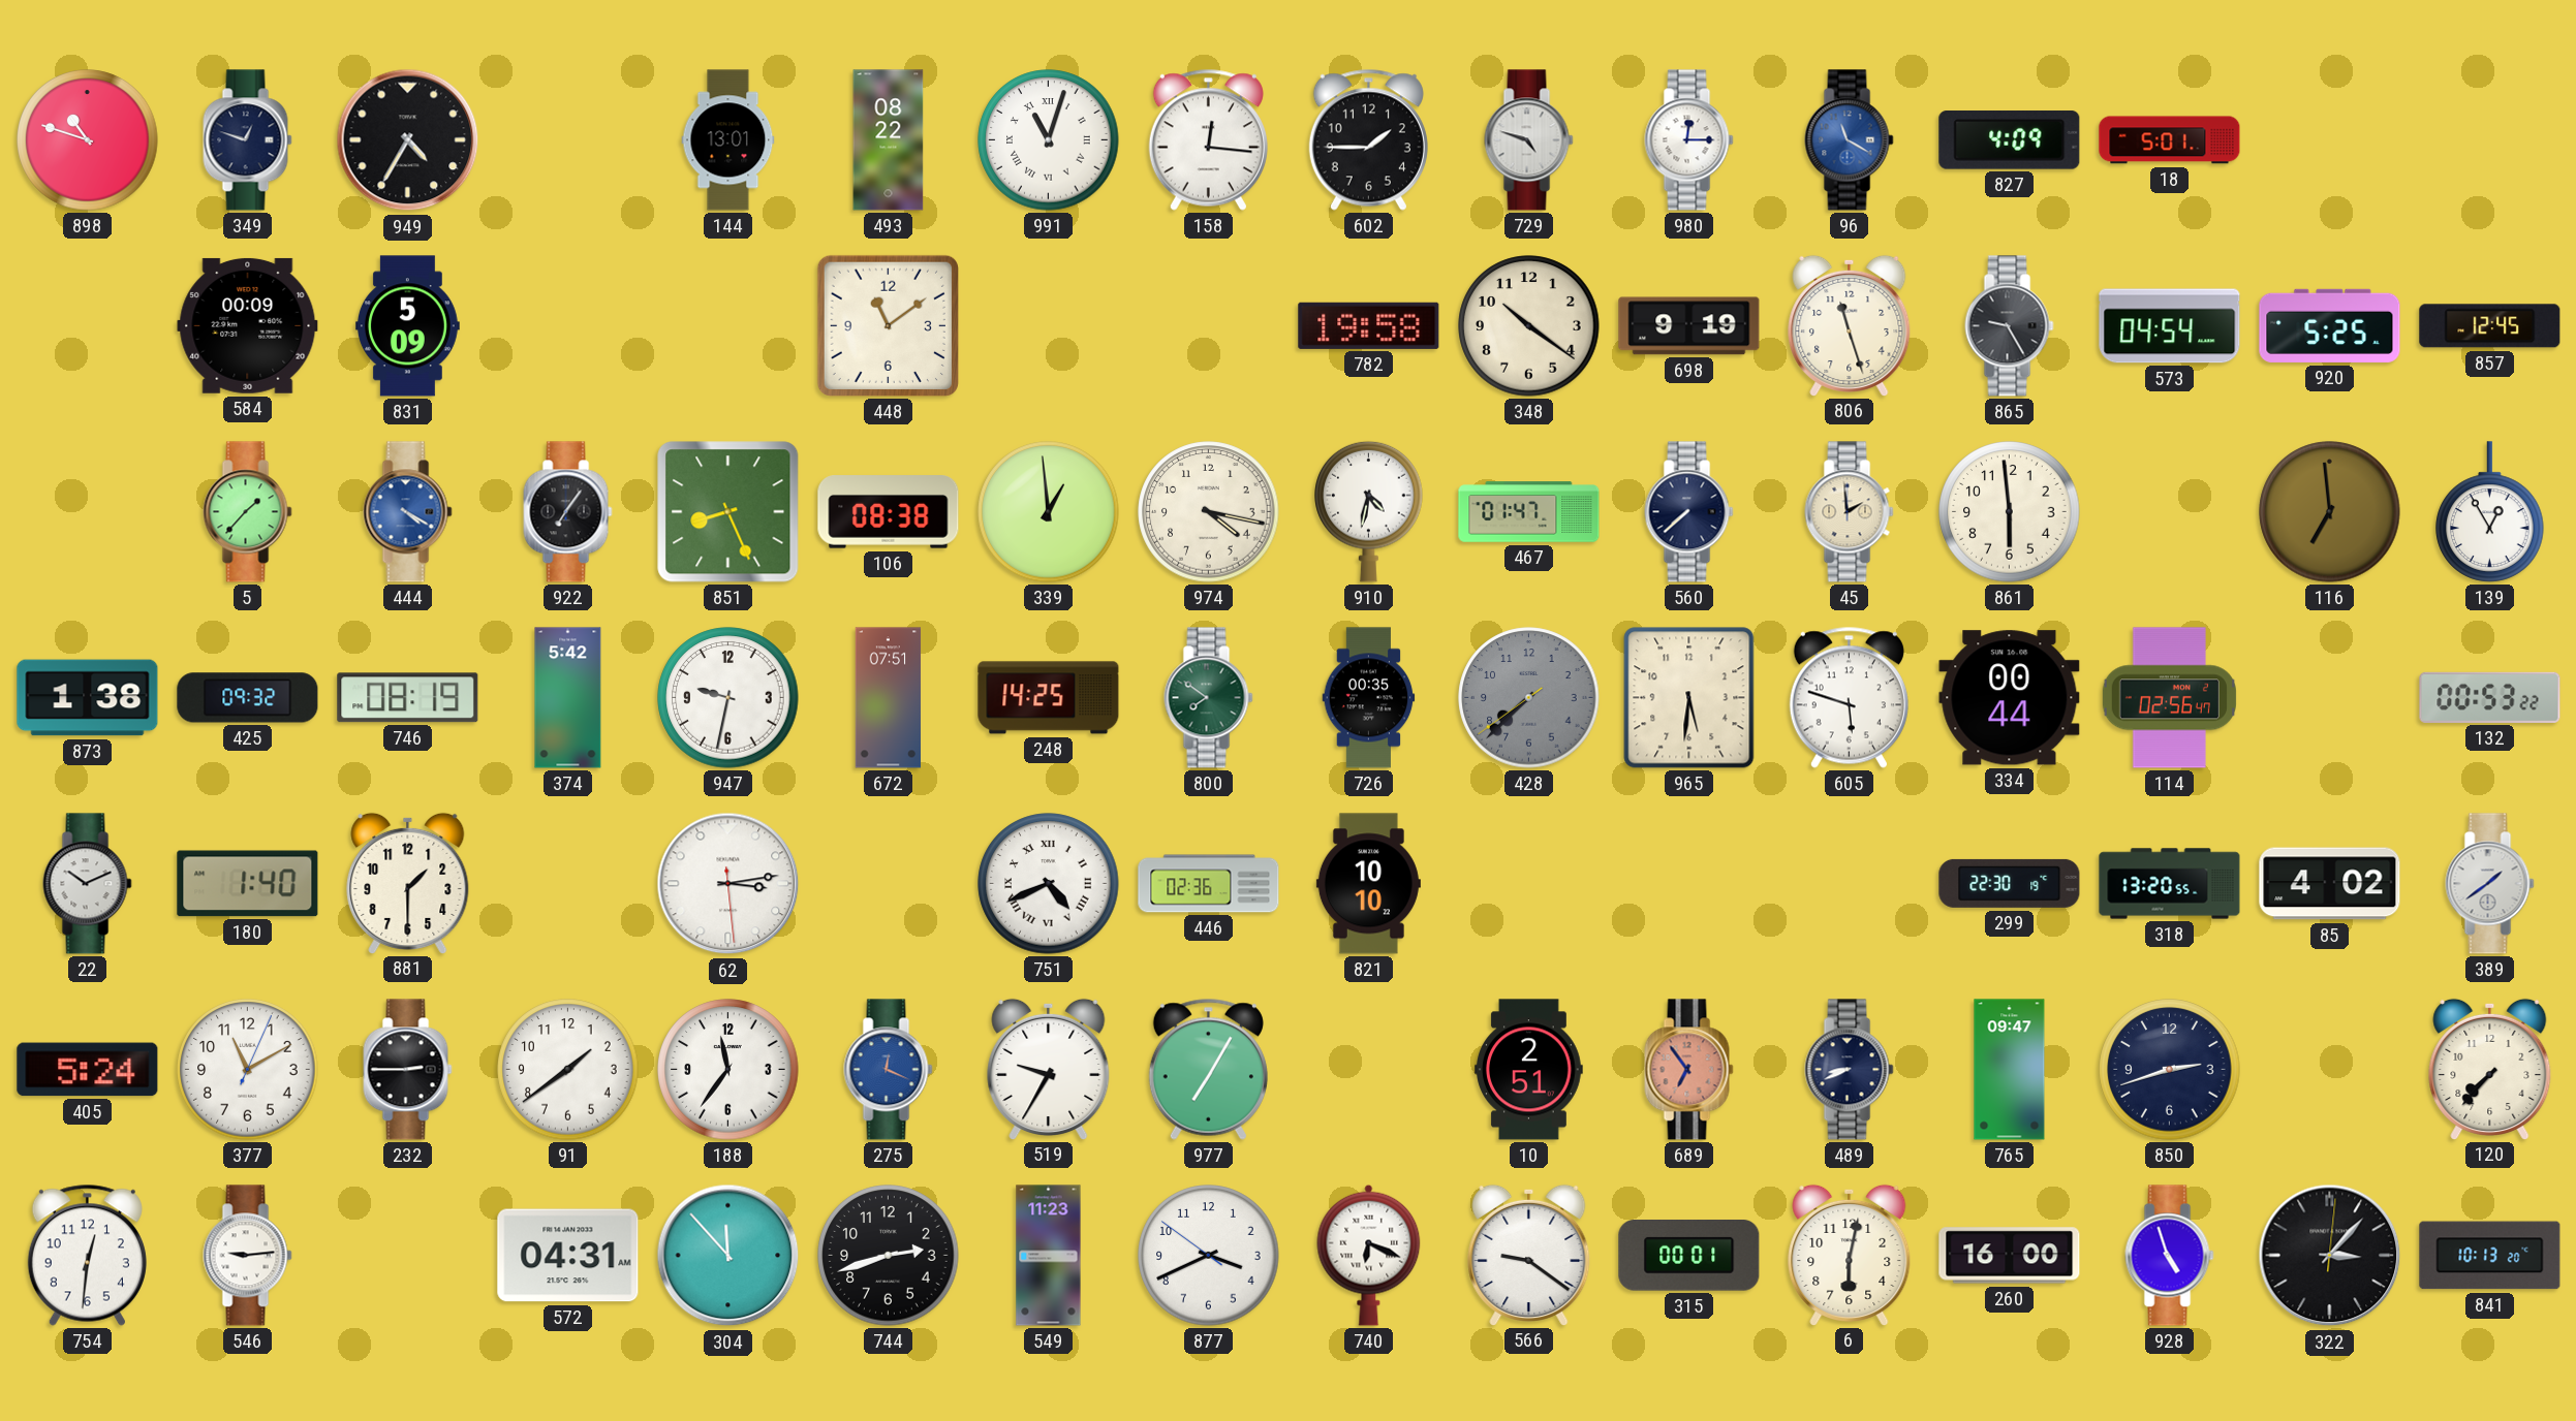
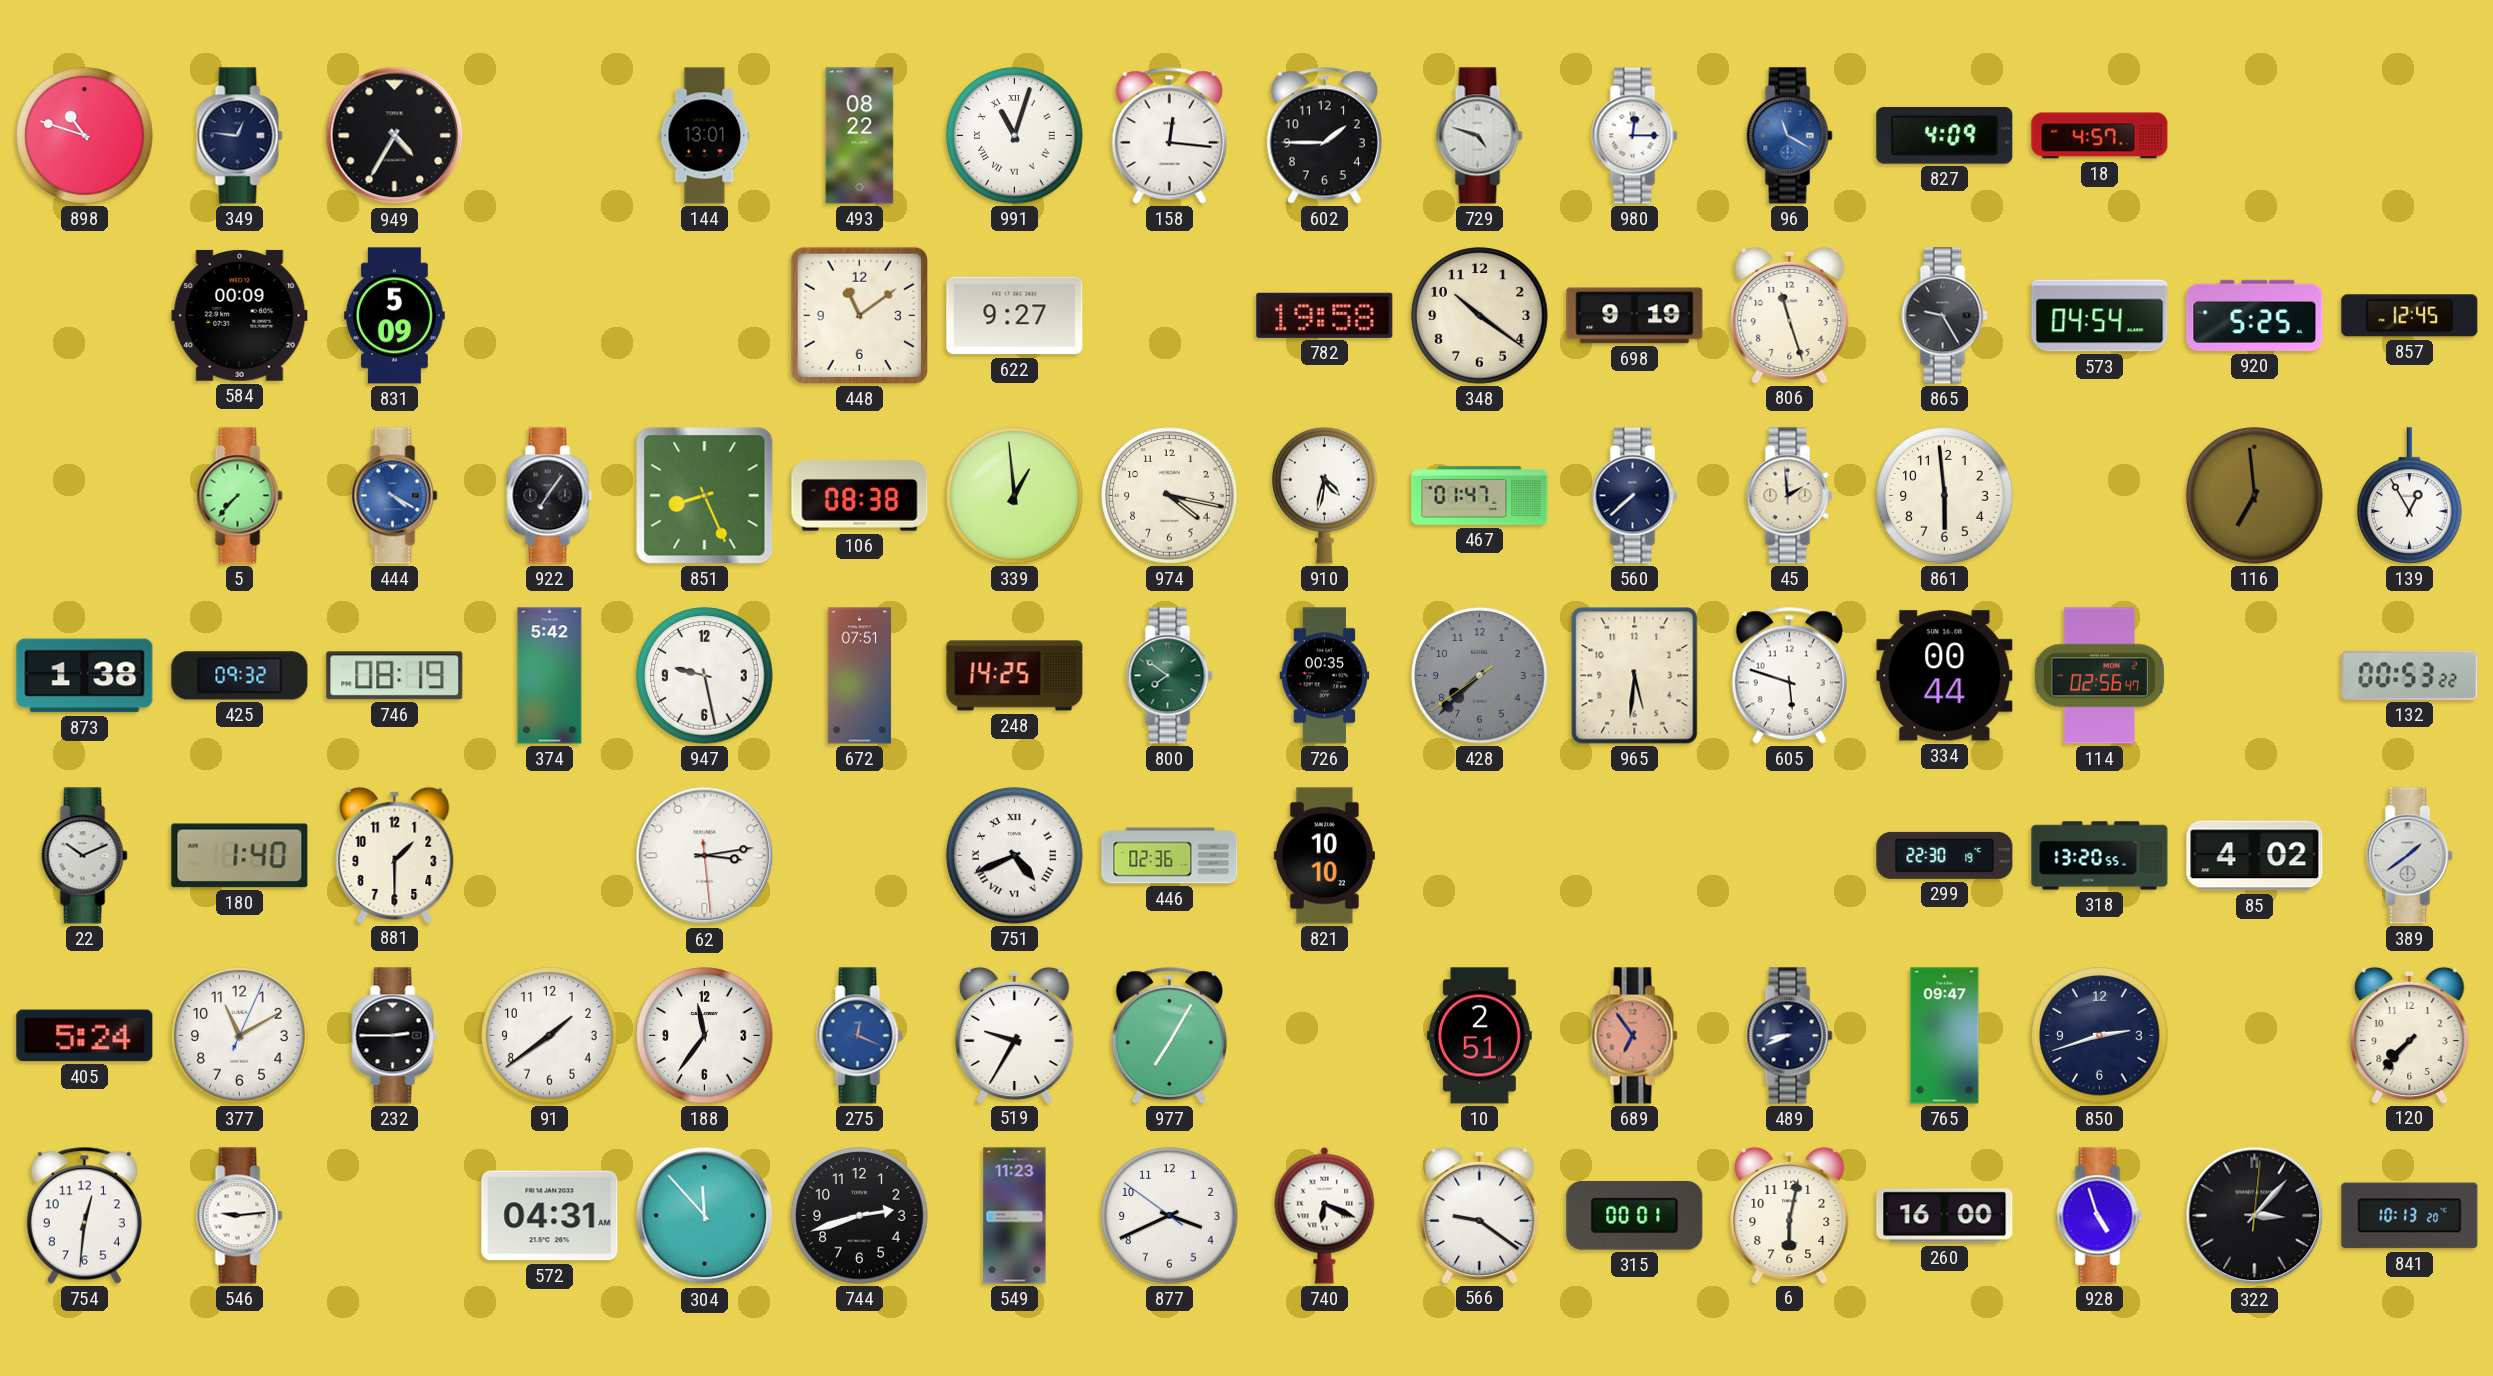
349: 12:48 -> 12:46
18: 5:01 -> 4:57
622: none -> 9:27
5: 1:37 -> 7:37
947: 9:32 -> 9:28
